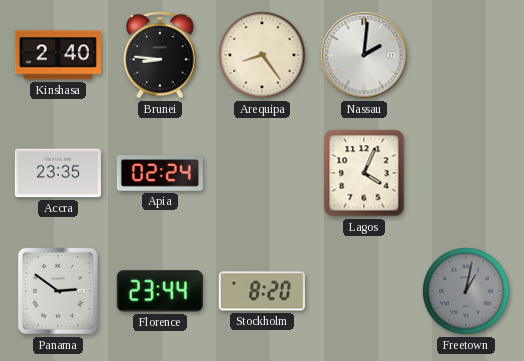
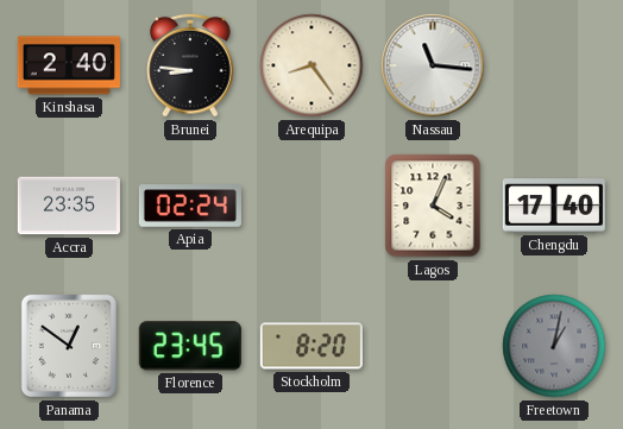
Nassau: 2:01 -> 11:16
Chengdu: none -> 17:40
Panama: 2:51 -> 12:51
Florence: 23:44 -> 23:45
